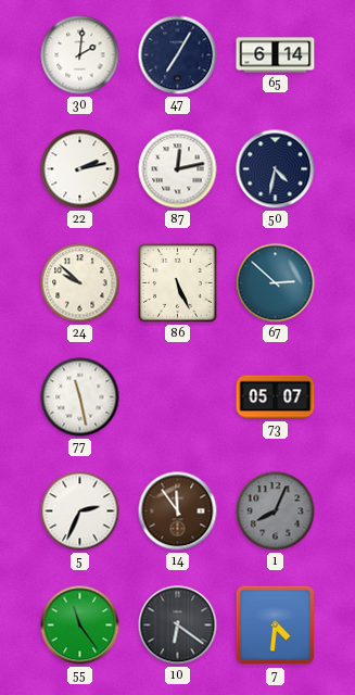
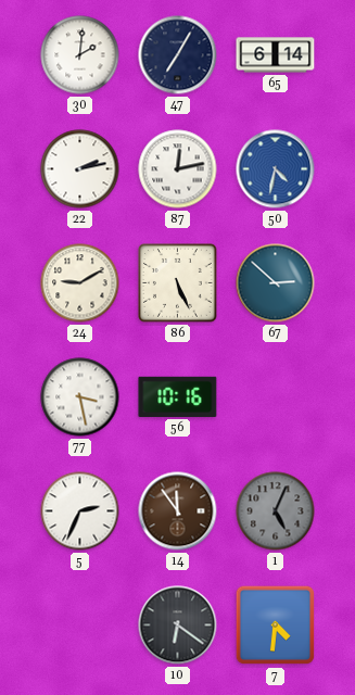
50 dial: navy -> blue
24: 9:52 -> 9:10
77: 11:28 -> 3:28
56: none -> 10:16
73: 05:07 -> none
1: 8:04 -> 5:04
55: 11:24 -> none
